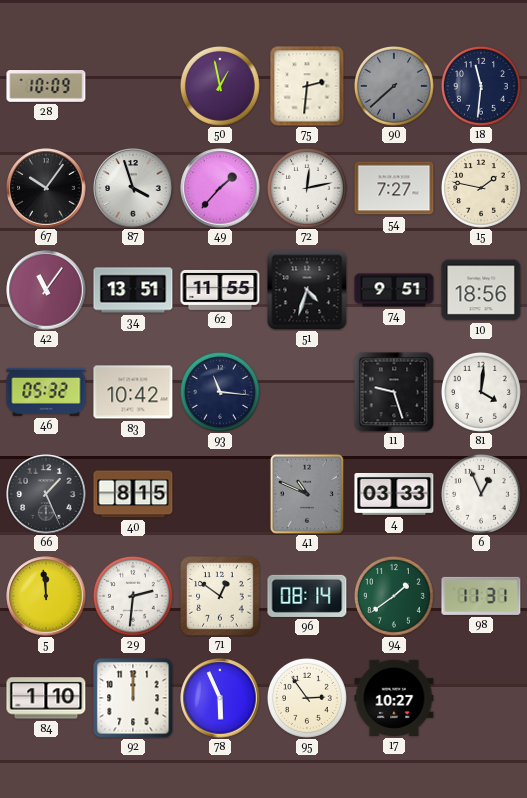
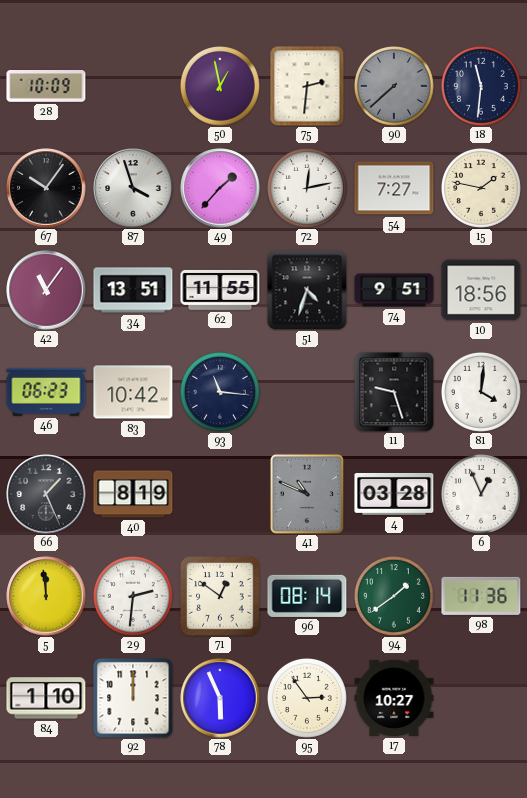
46: 05:32 -> 06:23
40: 8:15 -> 8:19
4: 03:33 -> 03:28
98: 11:31 -> 11:36
